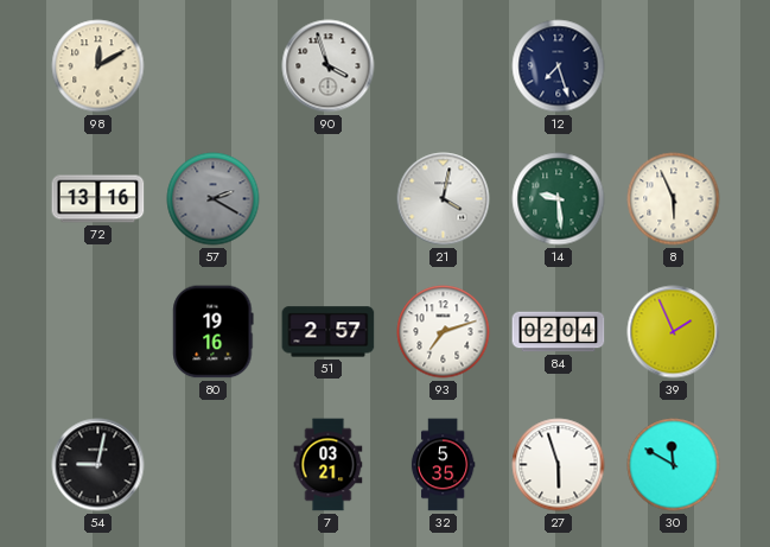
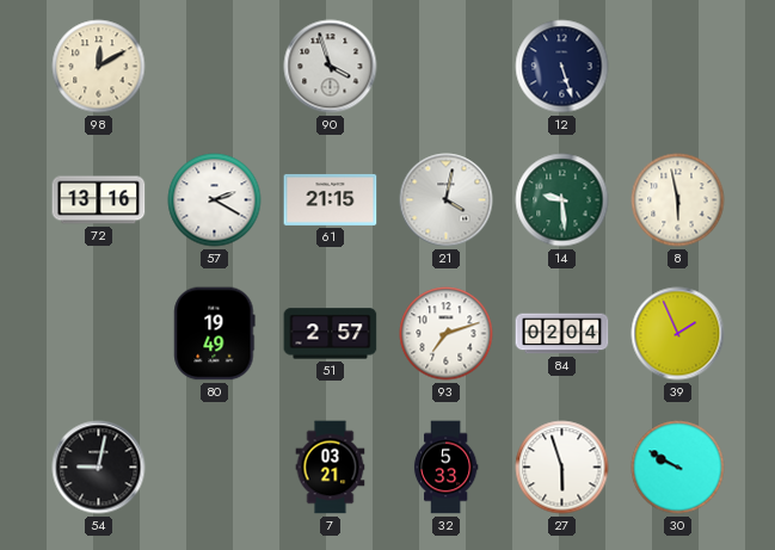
12: 7:27 -> 5:27
57 dial: grey -> white
61: none -> 21:15
8: 5:56 -> 5:58
80: 19:16 -> 19:49
32: 5:35 -> 5:33
30: 11:50 -> 9:50
